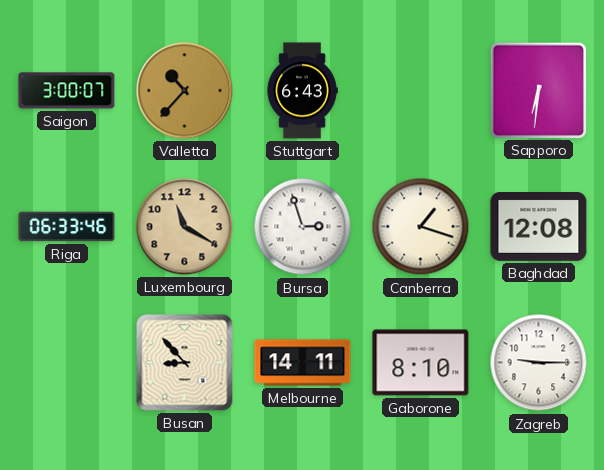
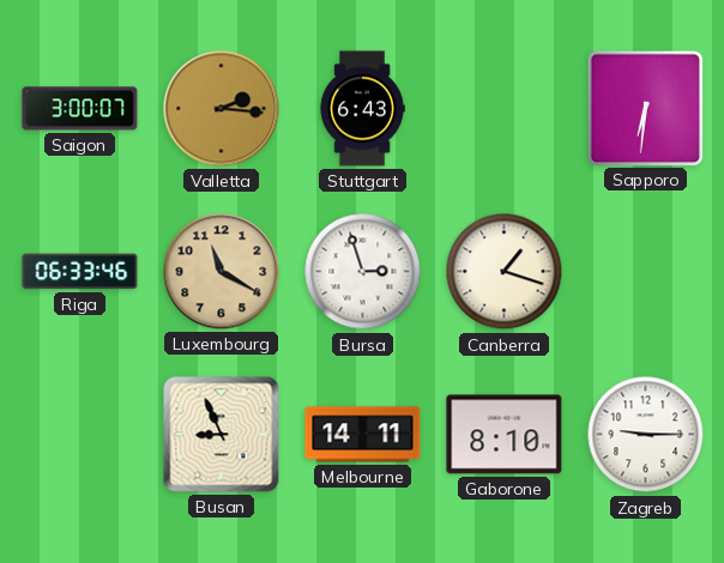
Valletta: 10:37 -> 2:16
Baghdad: 12:08 -> none
Busan: 8:53 -> 8:56
